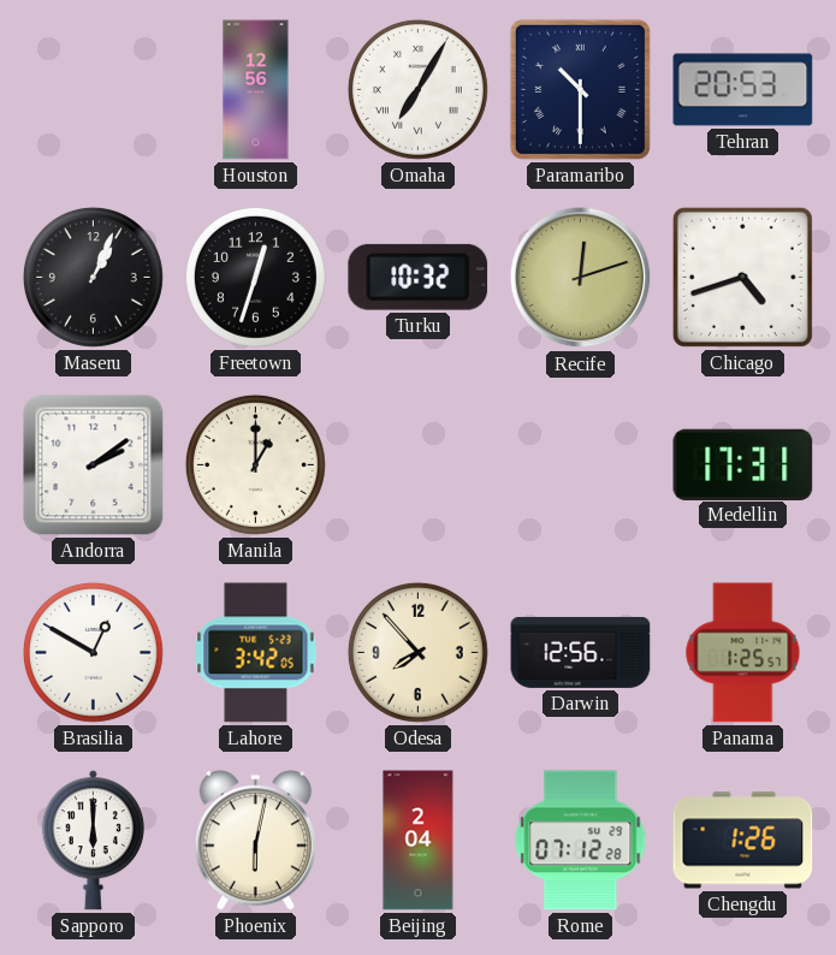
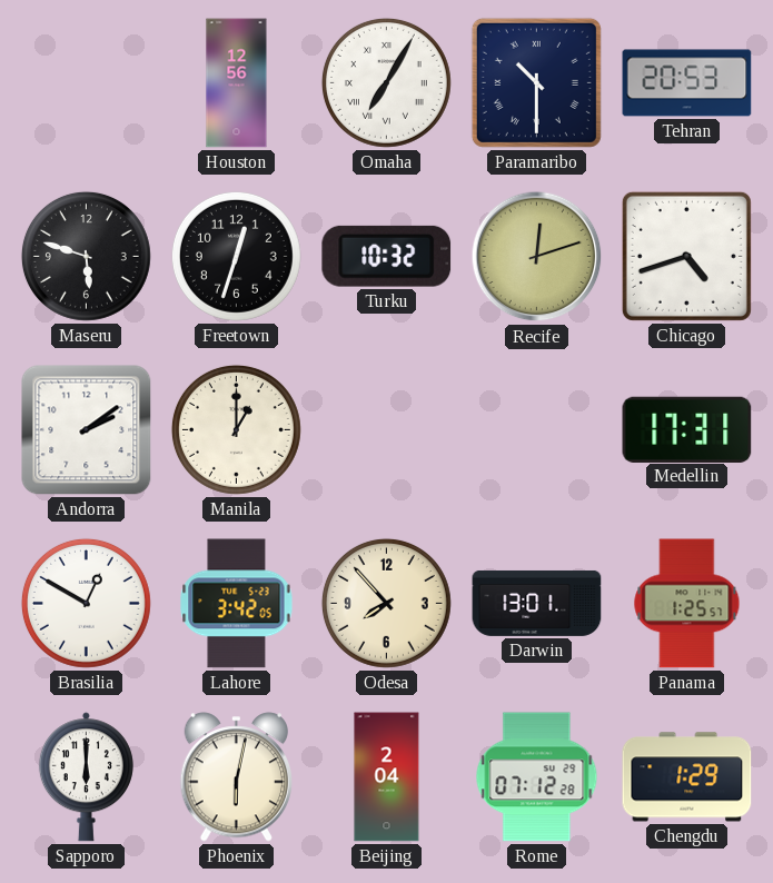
Maseru: 1:04 -> 5:48
Darwin: 12:56 -> 13:01
Chengdu: 1:26 -> 1:29
